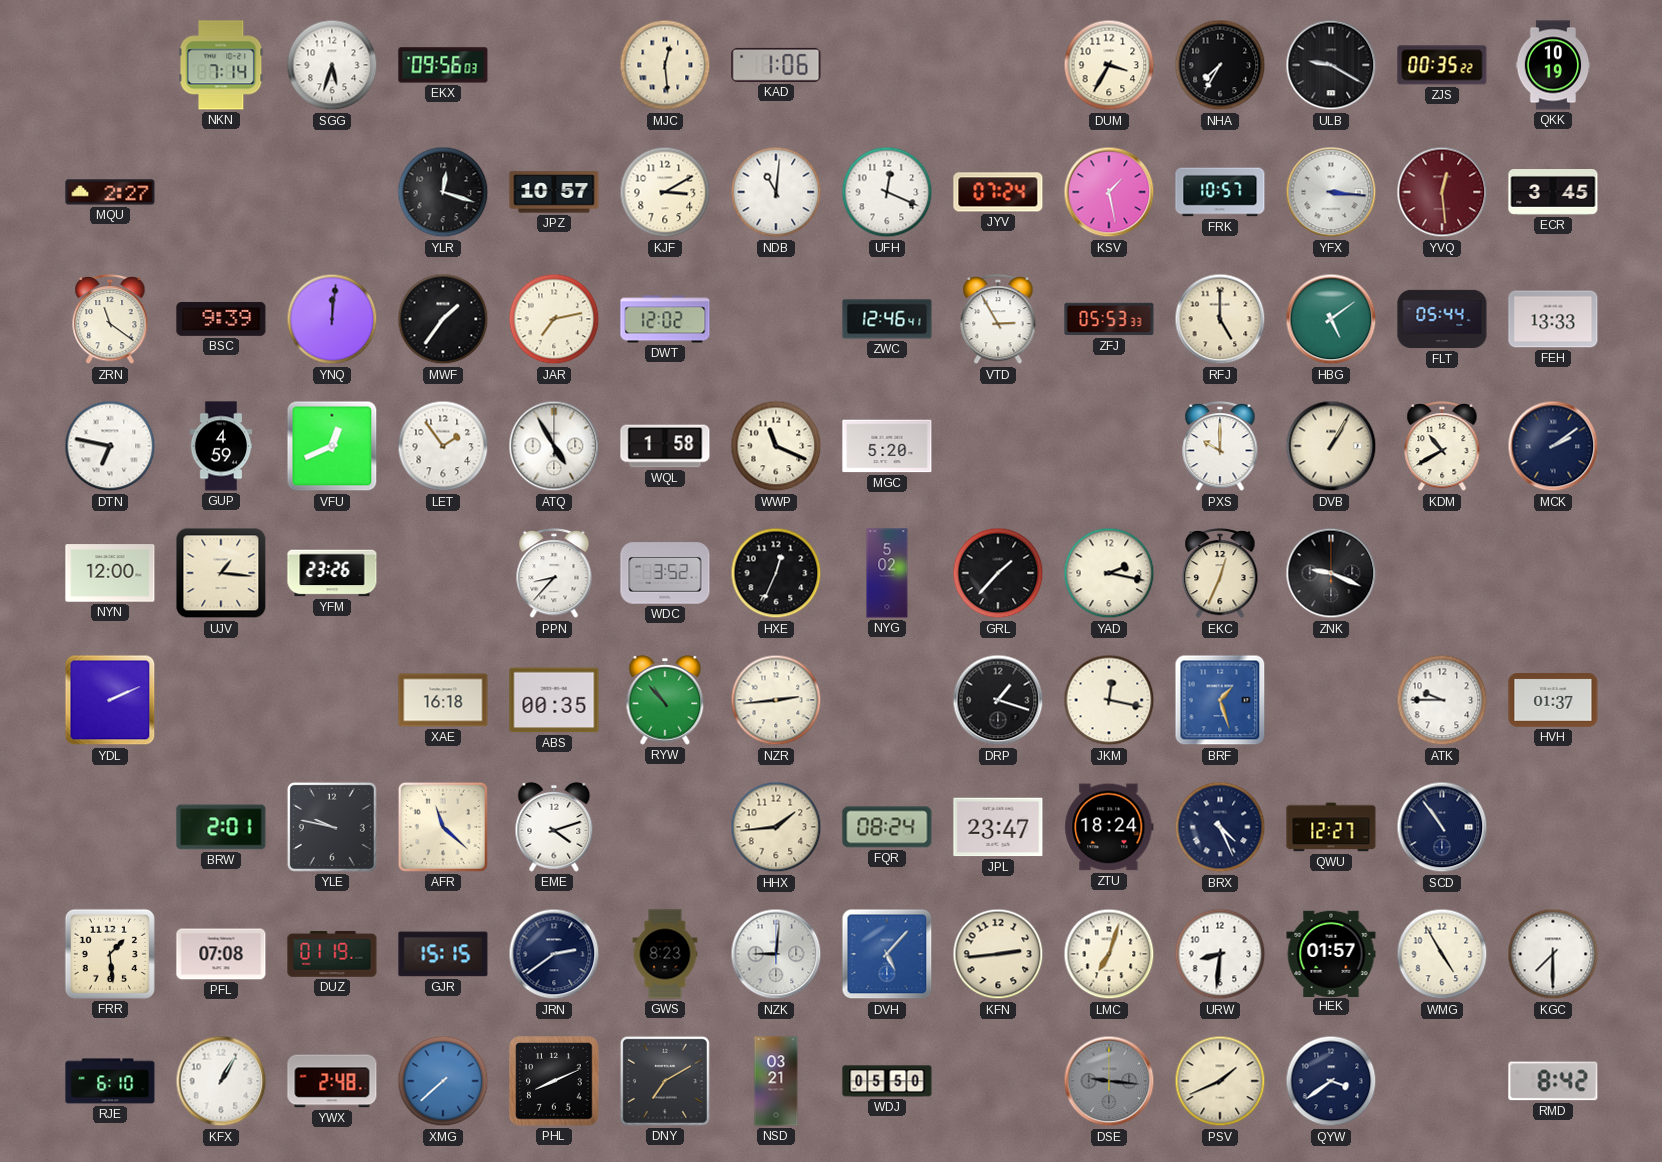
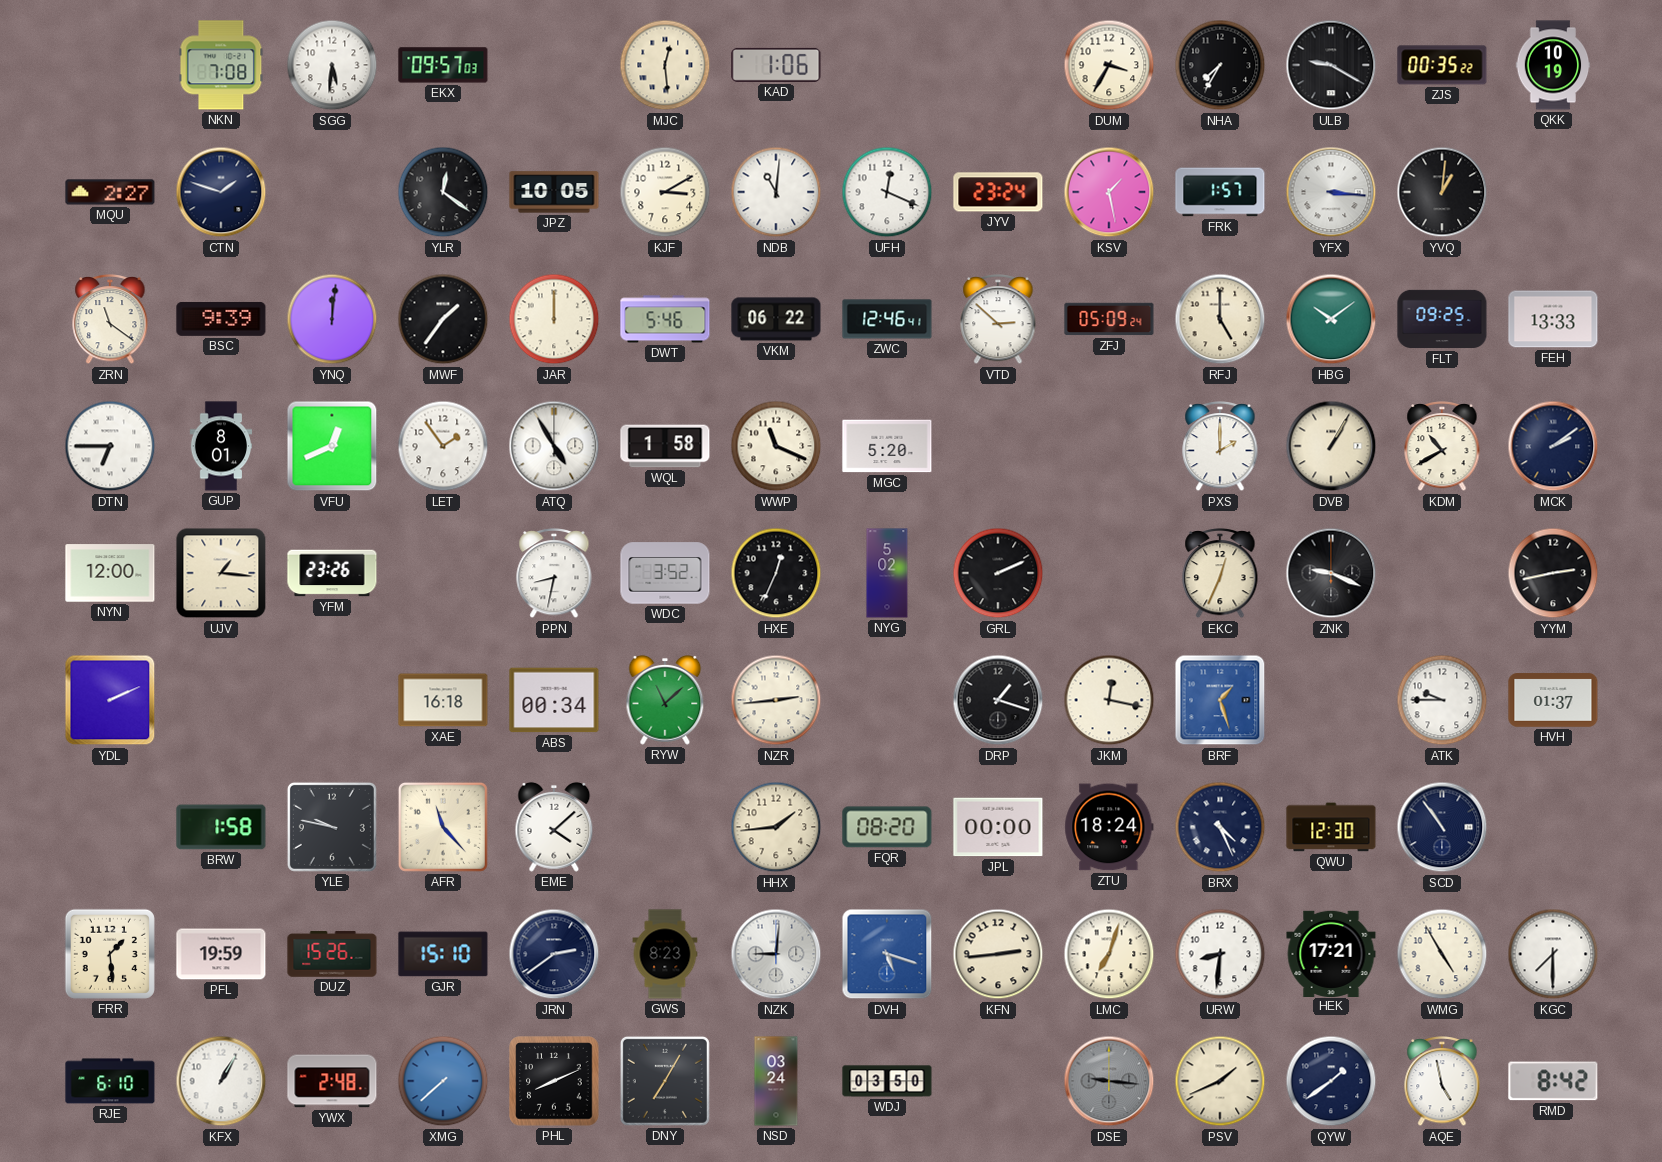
NKN: 7:14 -> 7:08
SGG: 5:33 -> 5:31
EKX: 09:56 -> 09:57
CTN: none -> 1:48
YLR: 12:18 -> 12:21
JPZ: 10:57 -> 10:05
JYV: 07:24 -> 23:24
FRK: 10:57 -> 1:57
YVQ: 12:29 -> 1:01
YVQ dial: burgundy -> black
ECR: 3:45 -> none
JAR: 7:13 -> 12:00
DWT: 12:02 -> 5:46
VKM: none -> 06:22
VTD: 2:55 -> 2:52
ZFJ: 05:53 -> 05:09
HBG: 5:09 -> 10:09
FLT: 05:44 -> 09:25
DTN: 6:47 -> 6:45
GUP: 4:59 -> 8:01
PXS: 10:00 -> 2:00
PPN: 8:37 -> 8:32
GRL: 1:37 -> 2:11
YAD: 2:17 -> none
YYM: none -> 2:43
ABS: 00:35 -> 00:34
RYW: 10:53 -> 11:08
BRW: 2:01 -> 1:58
AFR: 11:22 -> 11:23
EME: 4:12 -> 4:08
FQR: 08:24 -> 08:20
JPL: 23:47 -> 00:00
QWU: 12:27 -> 12:30
PFL: 07:08 -> 19:59
DUZ: 01:19 -> 15:26
GJR: 15:15 -> 15:10
DVH: 5:07 -> 5:18
HEK: 01:57 -> 17:21
DNY: 7:10 -> 7:05
NSD: 03:21 -> 03:24
WDJ: 05:50 -> 03:50
QYW: 3:39 -> 1:39
AQE: none -> 4:58
